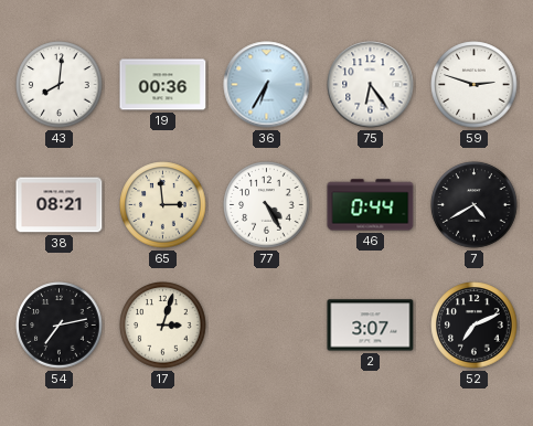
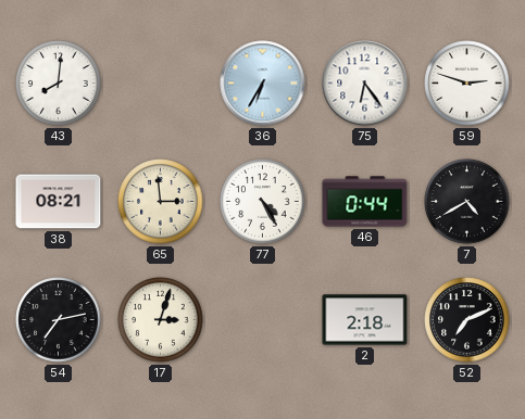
19: 00:36 -> none
2: 3:07 -> 2:18
